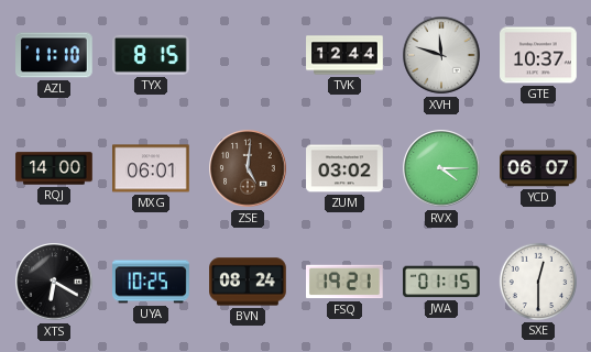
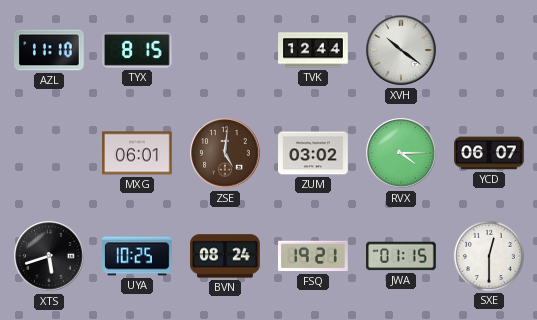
XVH: 11:48 -> 10:21
GTE: 10:37 -> none
RQJ: 14:00 -> none
XTS: 6:20 -> 5:42
